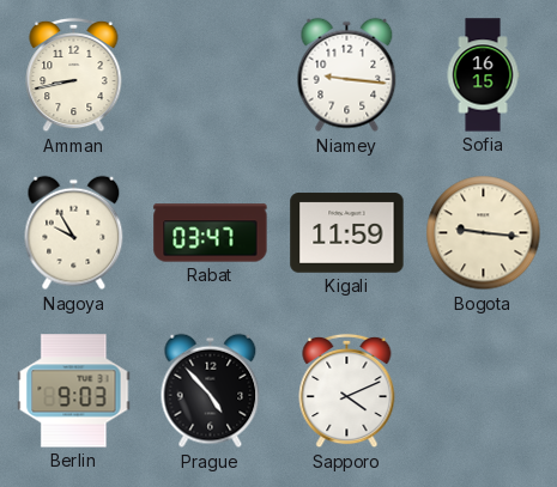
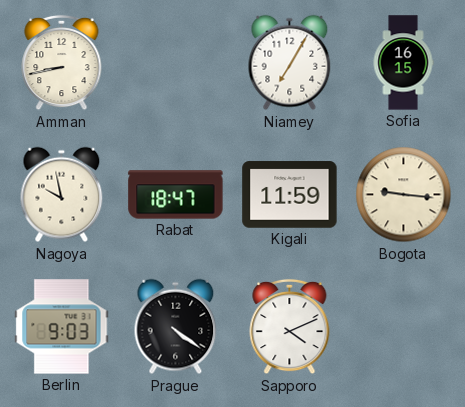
Niamey: 9:16 -> 7:05
Nagoya: 9:55 -> 9:58
Rabat: 03:47 -> 18:47
Prague: 4:53 -> 4:21
